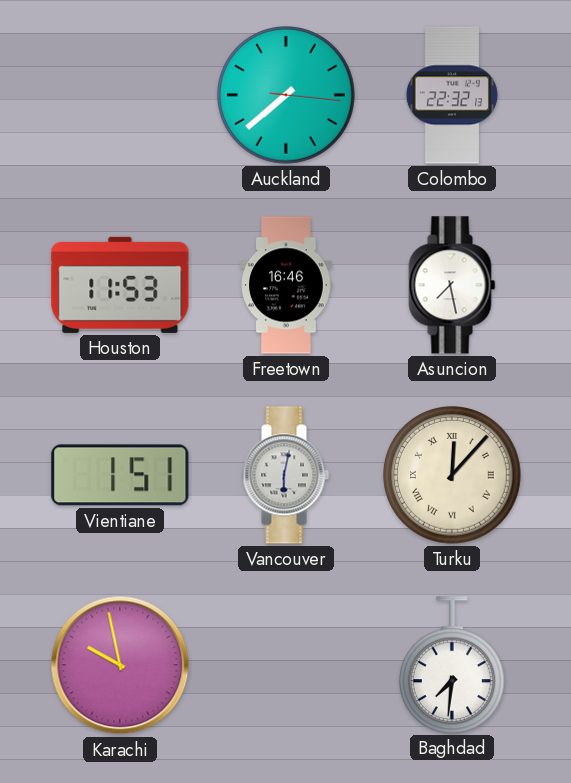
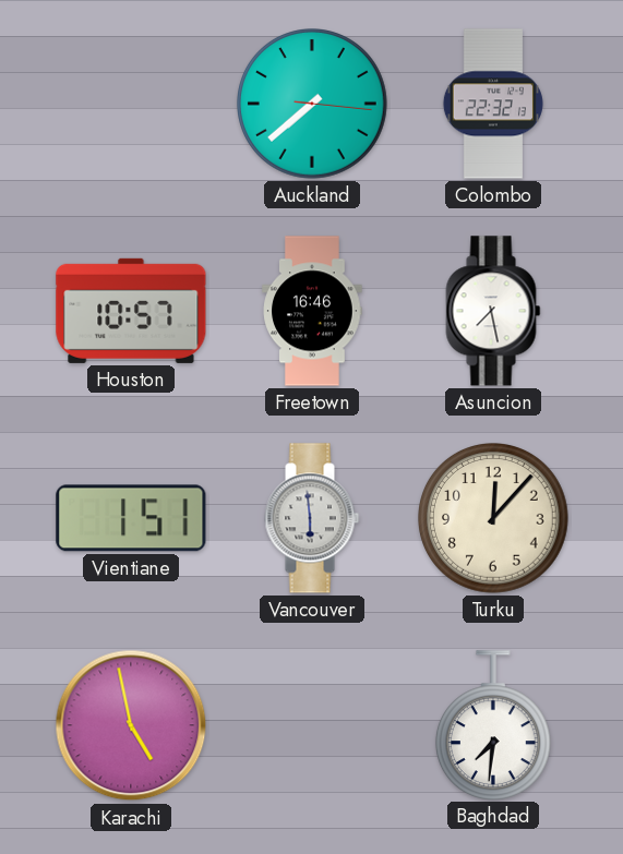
Houston: 11:53 -> 10:57
Vancouver: 6:02 -> 5:59
Turku numerals: Roman -> Arabic
Karachi: 9:58 -> 4:58
